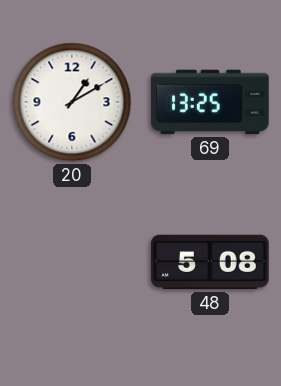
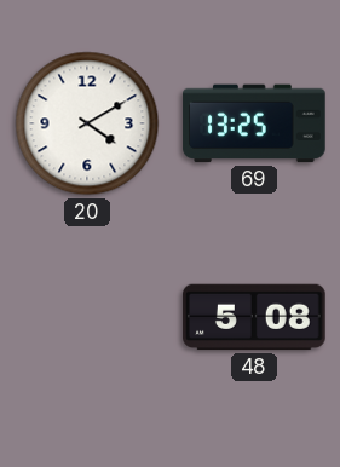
20: 1:10 -> 4:10
